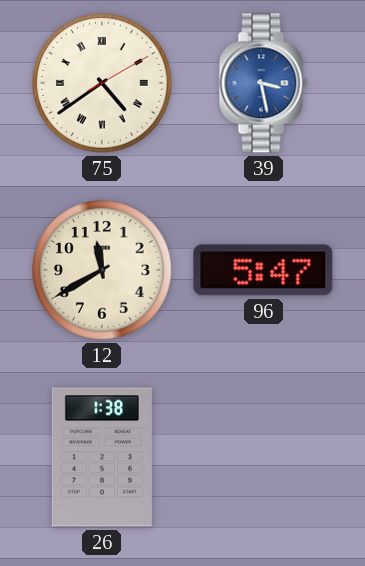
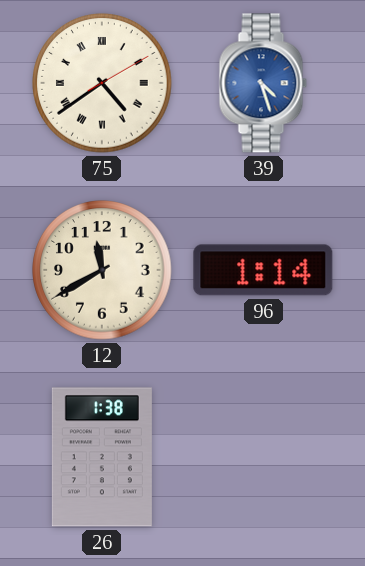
39: 3:28 -> 4:27
96: 5:47 -> 1:14
